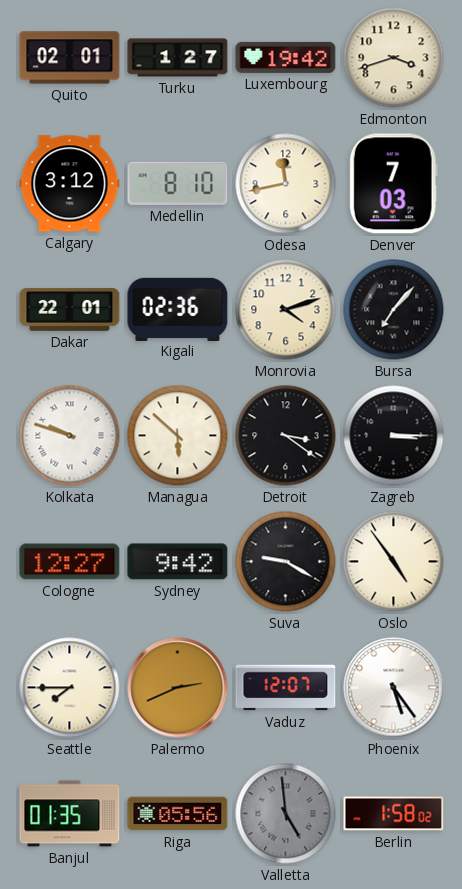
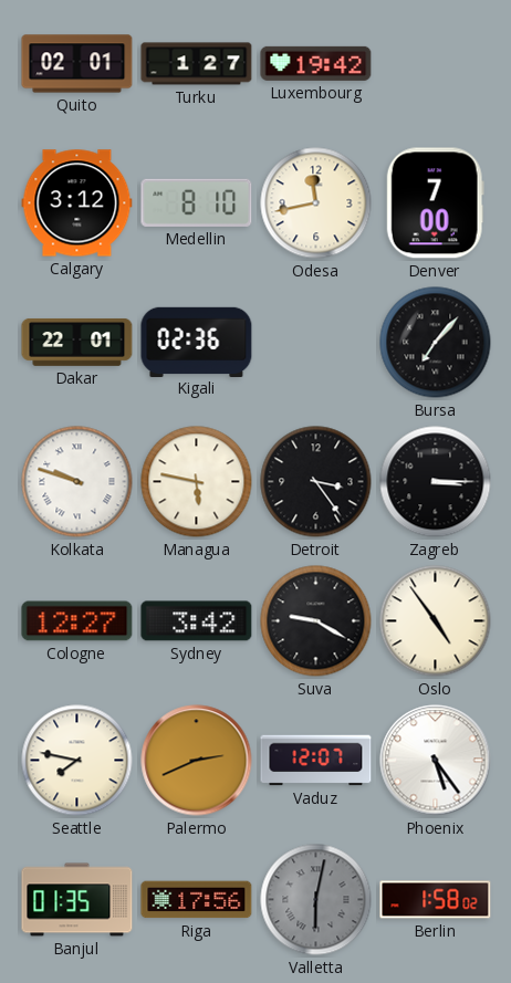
Edmonton: 3:42 -> none
Denver: 7:03 -> 7:00
Monrovia: 4:12 -> none
Managua: 5:52 -> 5:47
Detroit: 3:21 -> 3:24
Sydney: 9:42 -> 3:42
Seattle: 7:45 -> 7:47
Riga: 05:56 -> 17:56
Valletta: 4:59 -> 6:02
